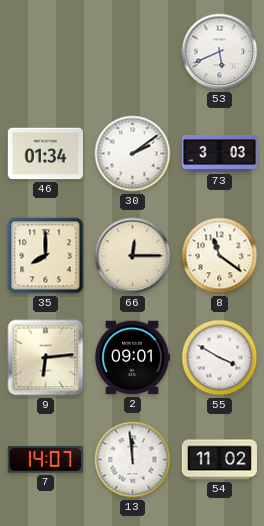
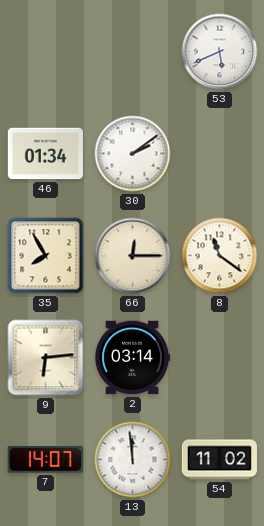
73: 3:03 -> none
35: 8:00 -> 7:55
2: 09:01 -> 03:14
55: 3:50 -> none
